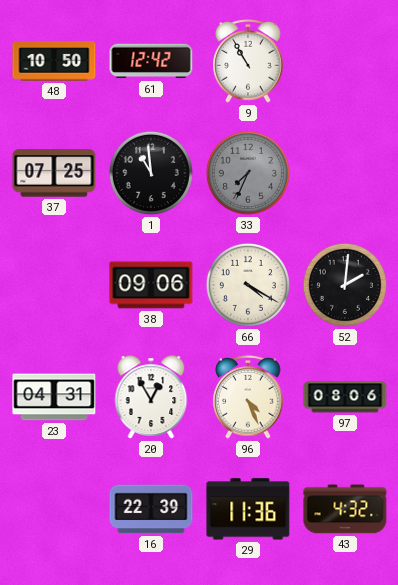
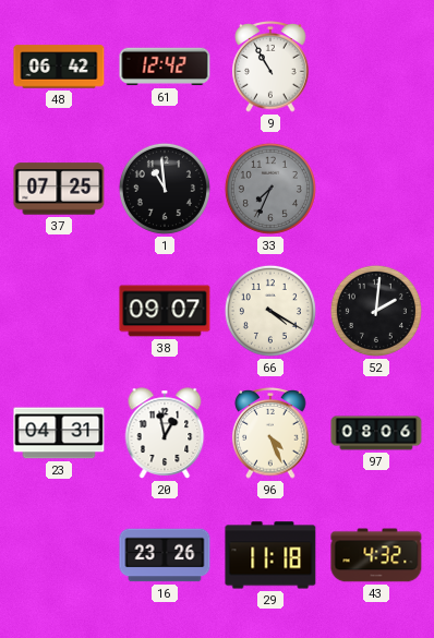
48: 10:50 -> 06:42
38: 09:06 -> 09:07
20: 12:55 -> 12:58
16: 22:39 -> 23:26
29: 11:36 -> 11:18
